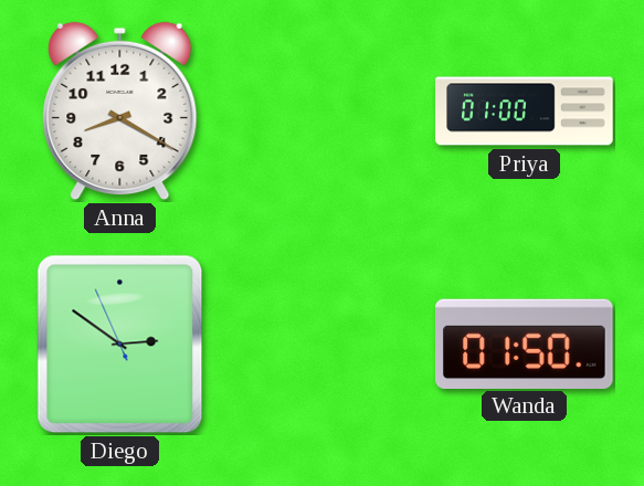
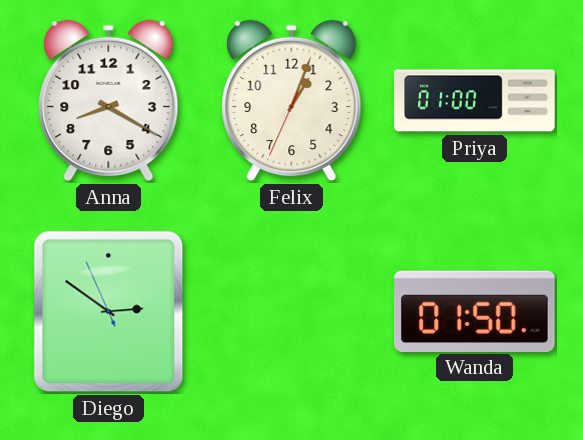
Felix: none -> 1:03
